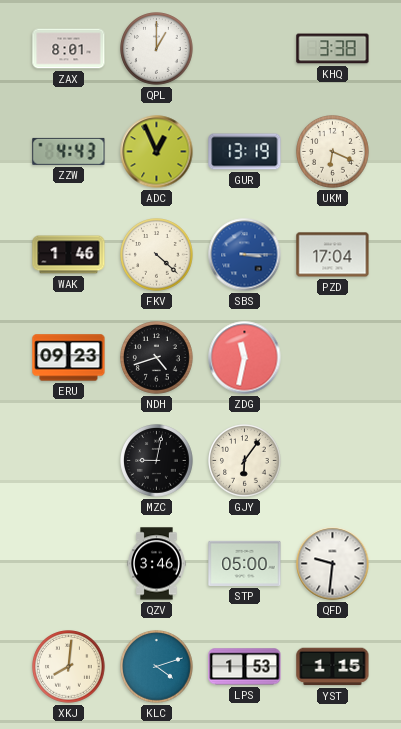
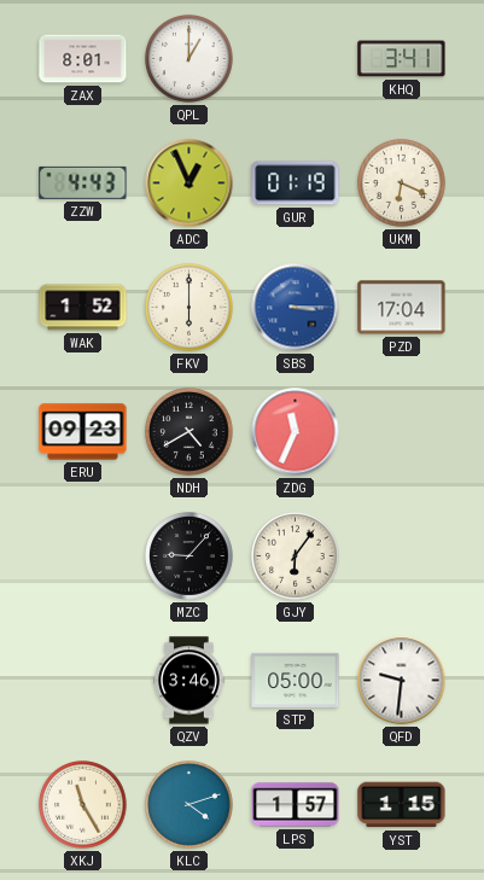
KHQ: 3:38 -> 3:41
GUR: 13:19 -> 01:19
WAK: 1:46 -> 1:52
FKV: 4:22 -> 6:00
NDH: 4:42 -> 4:40
ZDG: 11:32 -> 11:34
MZC: 9:02 -> 9:07
XKJ: 8:01 -> 11:25
LPS: 1:53 -> 1:57
